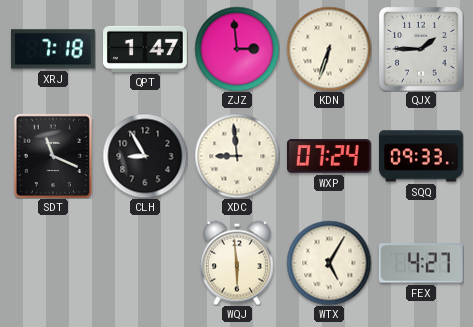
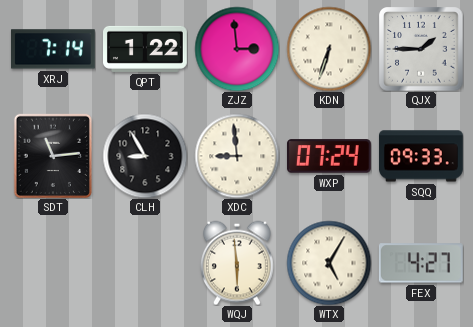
XRJ: 7:18 -> 7:14
QPT: 1:47 -> 1:22
SDT: 11:19 -> 11:14
